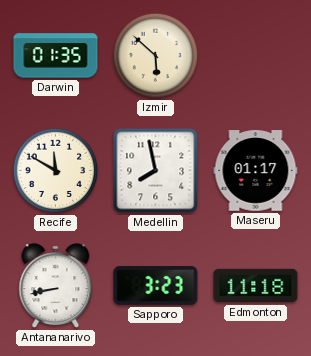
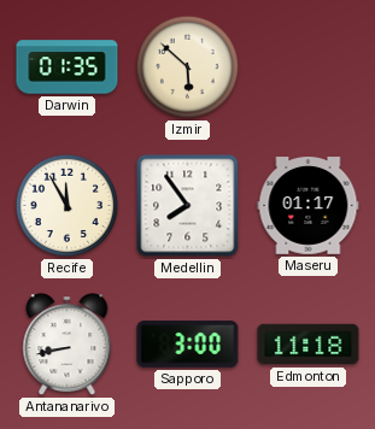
Recife: 11:50 -> 11:55
Medellin: 7:58 -> 7:54
Sapporo: 3:23 -> 3:00
